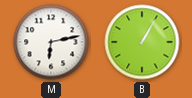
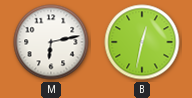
B: 1:05 -> 12:32
